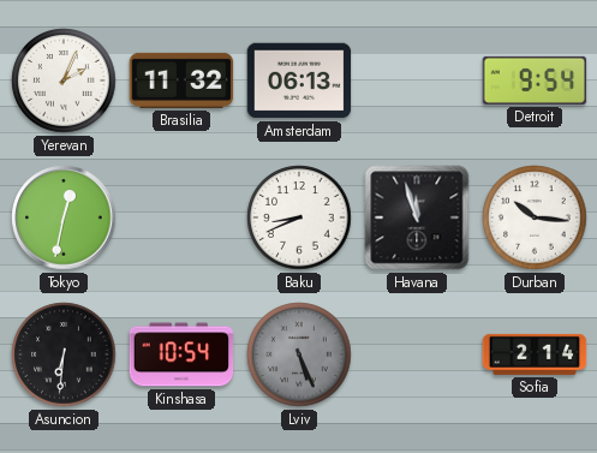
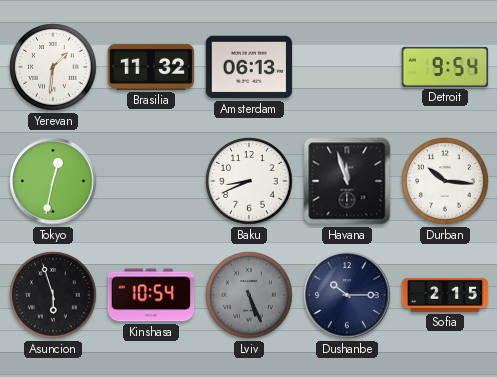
Yerevan: 2:04 -> 1:31
Asuncion: 6:31 -> 5:57
Dushanbe: none -> 10:15
Sofia: 2:14 -> 2:15
